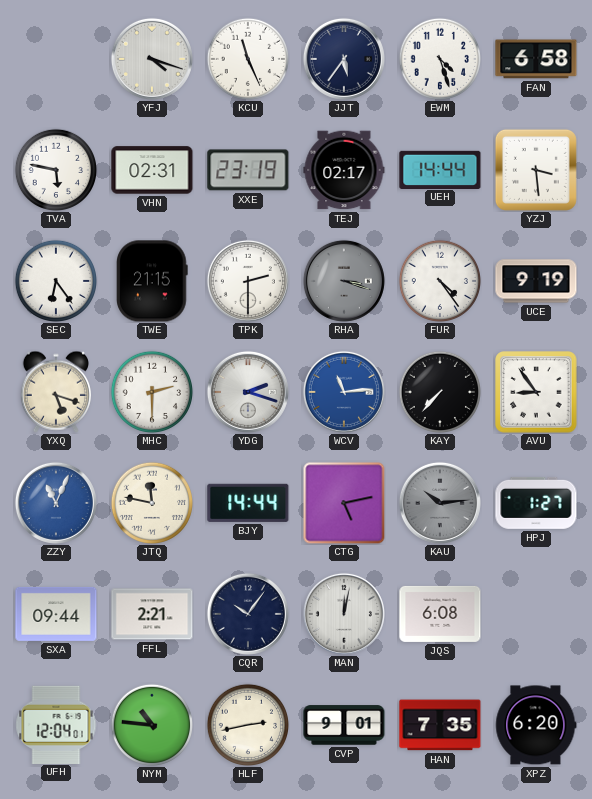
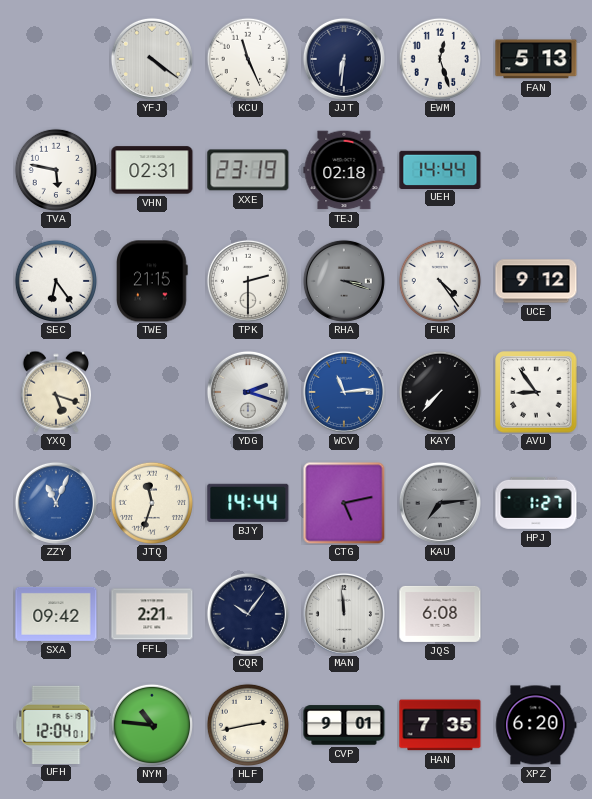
YFJ: 4:18 -> 4:21
JJT: 5:36 -> 6:31
EWM: 4:27 -> 12:27
FAN: 6:58 -> 5:13
TEJ: 02:17 -> 02:18
YZJ: 3:29 -> none
UCE: 9:19 -> 9:12
MHC: 2:30 -> none
JTQ: 11:47 -> 11:33
KAU: 10:14 -> 7:14
SXA: 09:44 -> 09:42
MAN: 12:02 -> 11:59
